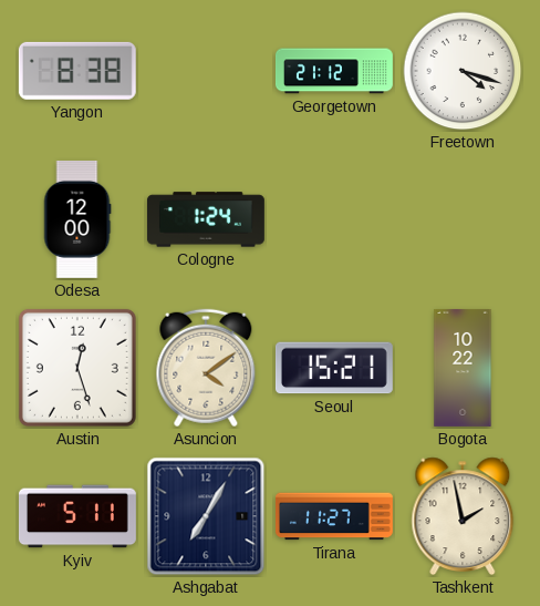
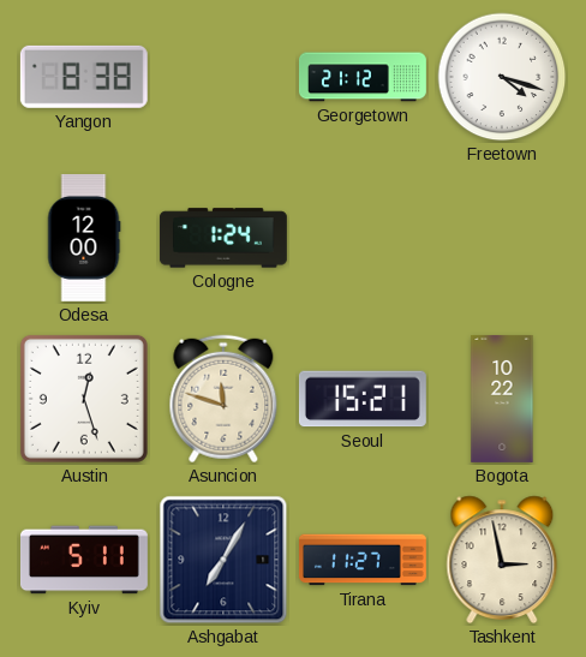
Asuncion: 4:09 -> 11:48
Tashkent: 1:58 -> 2:58
